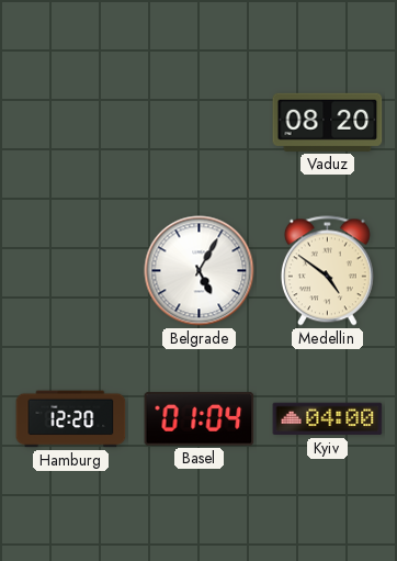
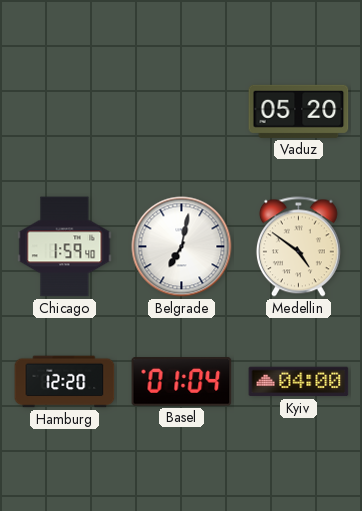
Vaduz: 08:20 -> 05:20
Chicago: none -> 1:59
Belgrade: 5:05 -> 7:02
